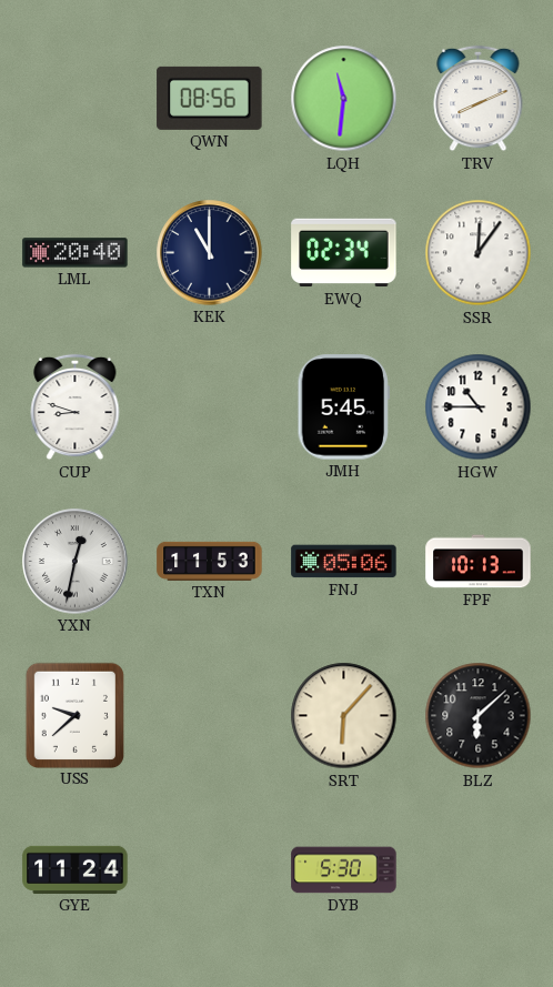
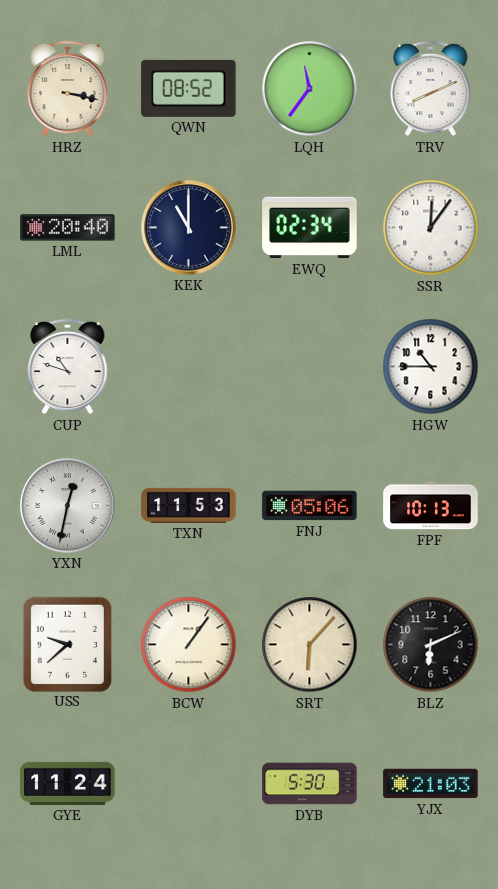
HRZ: none -> 3:17
QWN: 08:56 -> 08:52
LQH: 11:31 -> 11:36
CUP: 8:48 -> 10:48
JMH: 5:45 -> none
BCW: none -> 1:06
BLZ: 6:08 -> 6:11
YJX: none -> 21:03
